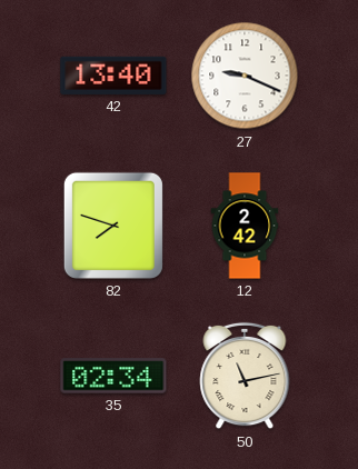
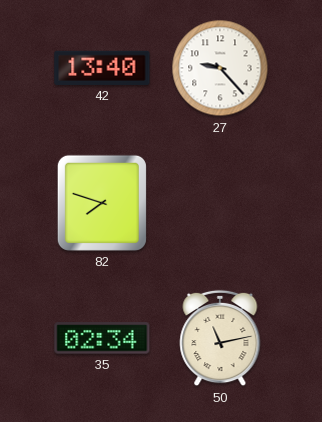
27: 9:19 -> 9:23
12: 2:42 -> none
